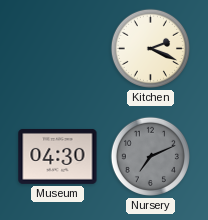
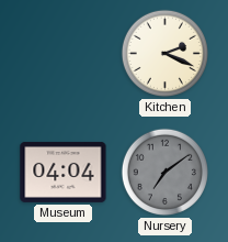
Museum: 04:30 -> 04:04
Nursery: 7:11 -> 7:09
